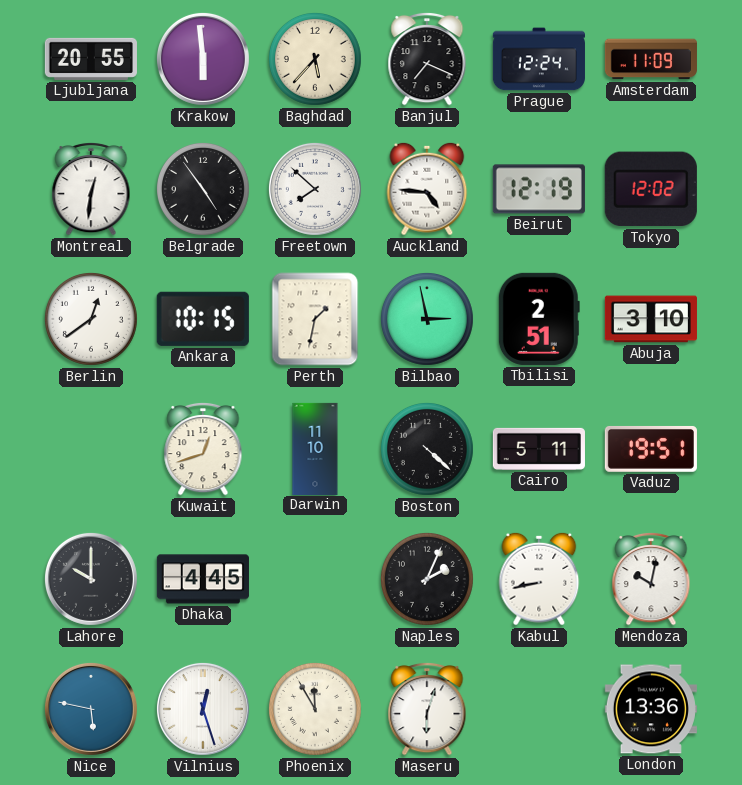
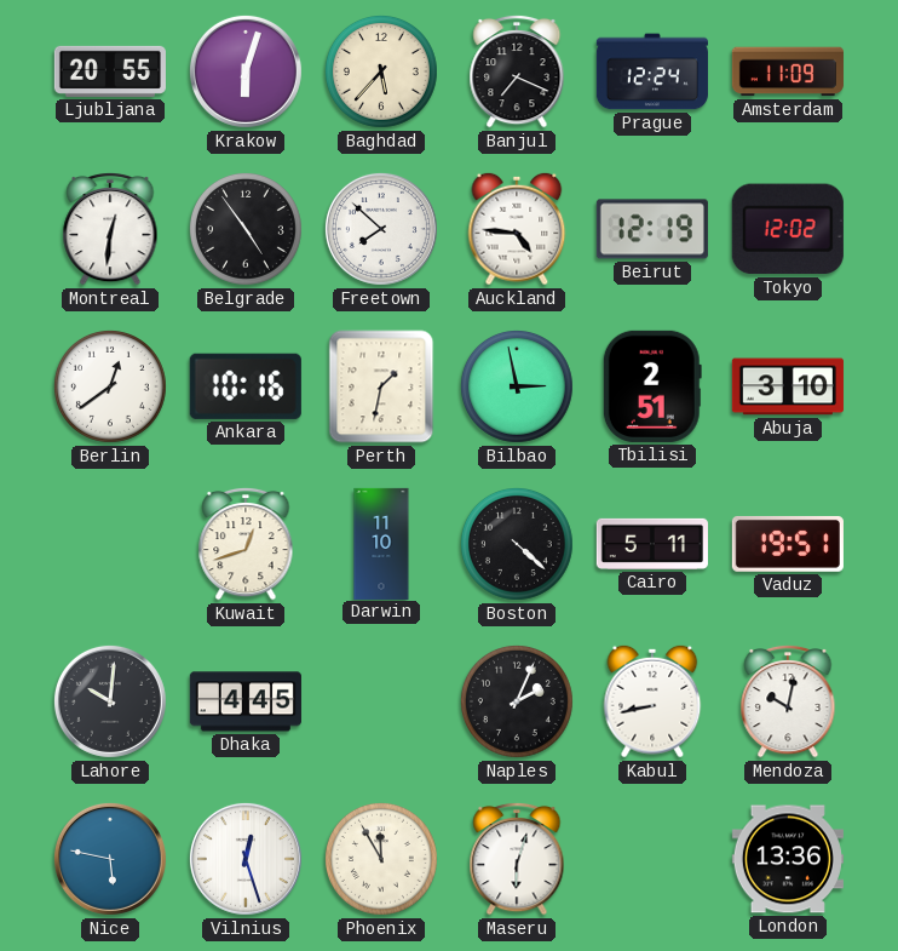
Krakow: 5:59 -> 6:03
Ankara: 10:15 -> 10:16
Lahore: 10:00 -> 10:01
